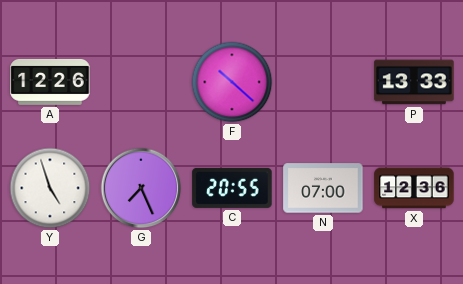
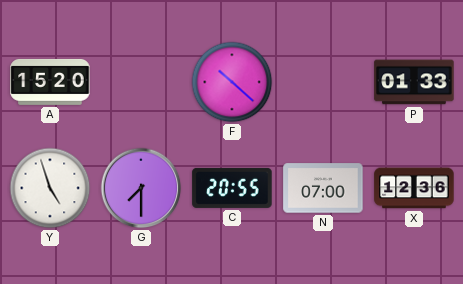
A: 12:26 -> 15:20
P: 13:33 -> 01:33
G: 7:26 -> 7:30
